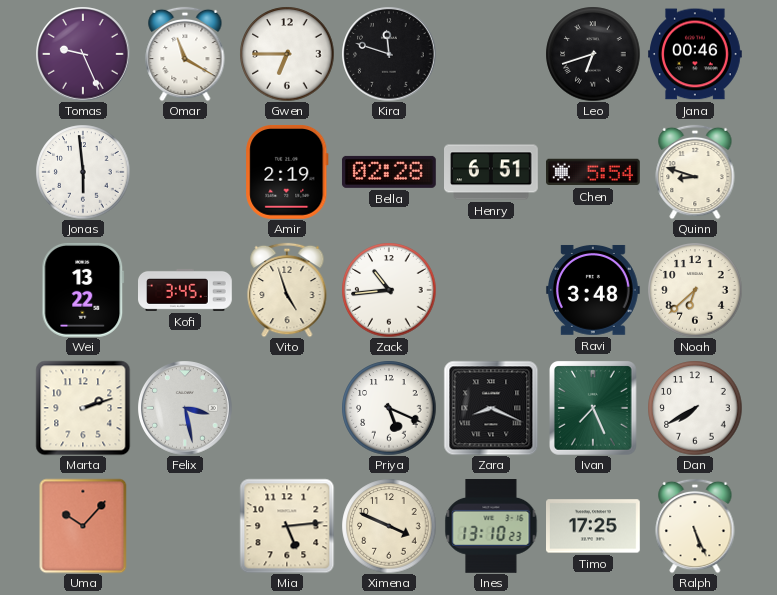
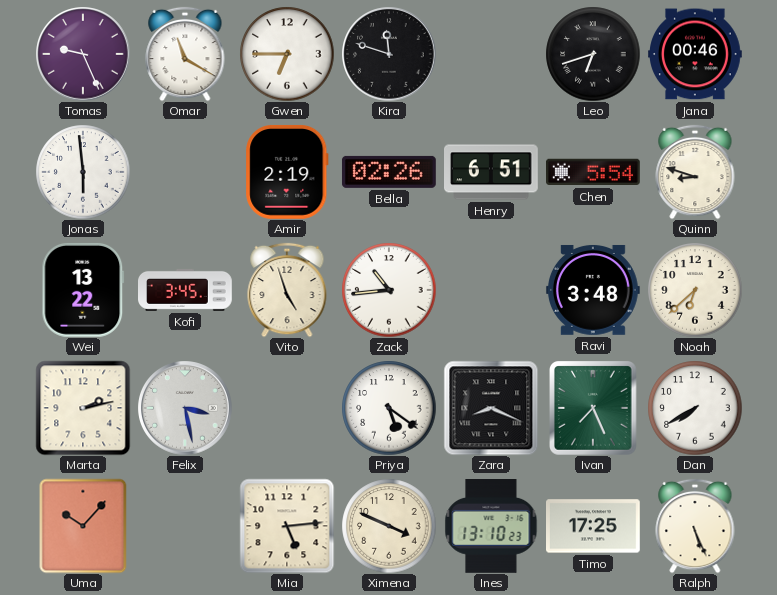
Bella: 02:28 -> 02:26
Marta: 2:12 -> 2:13
Priya: 5:19 -> 5:21
